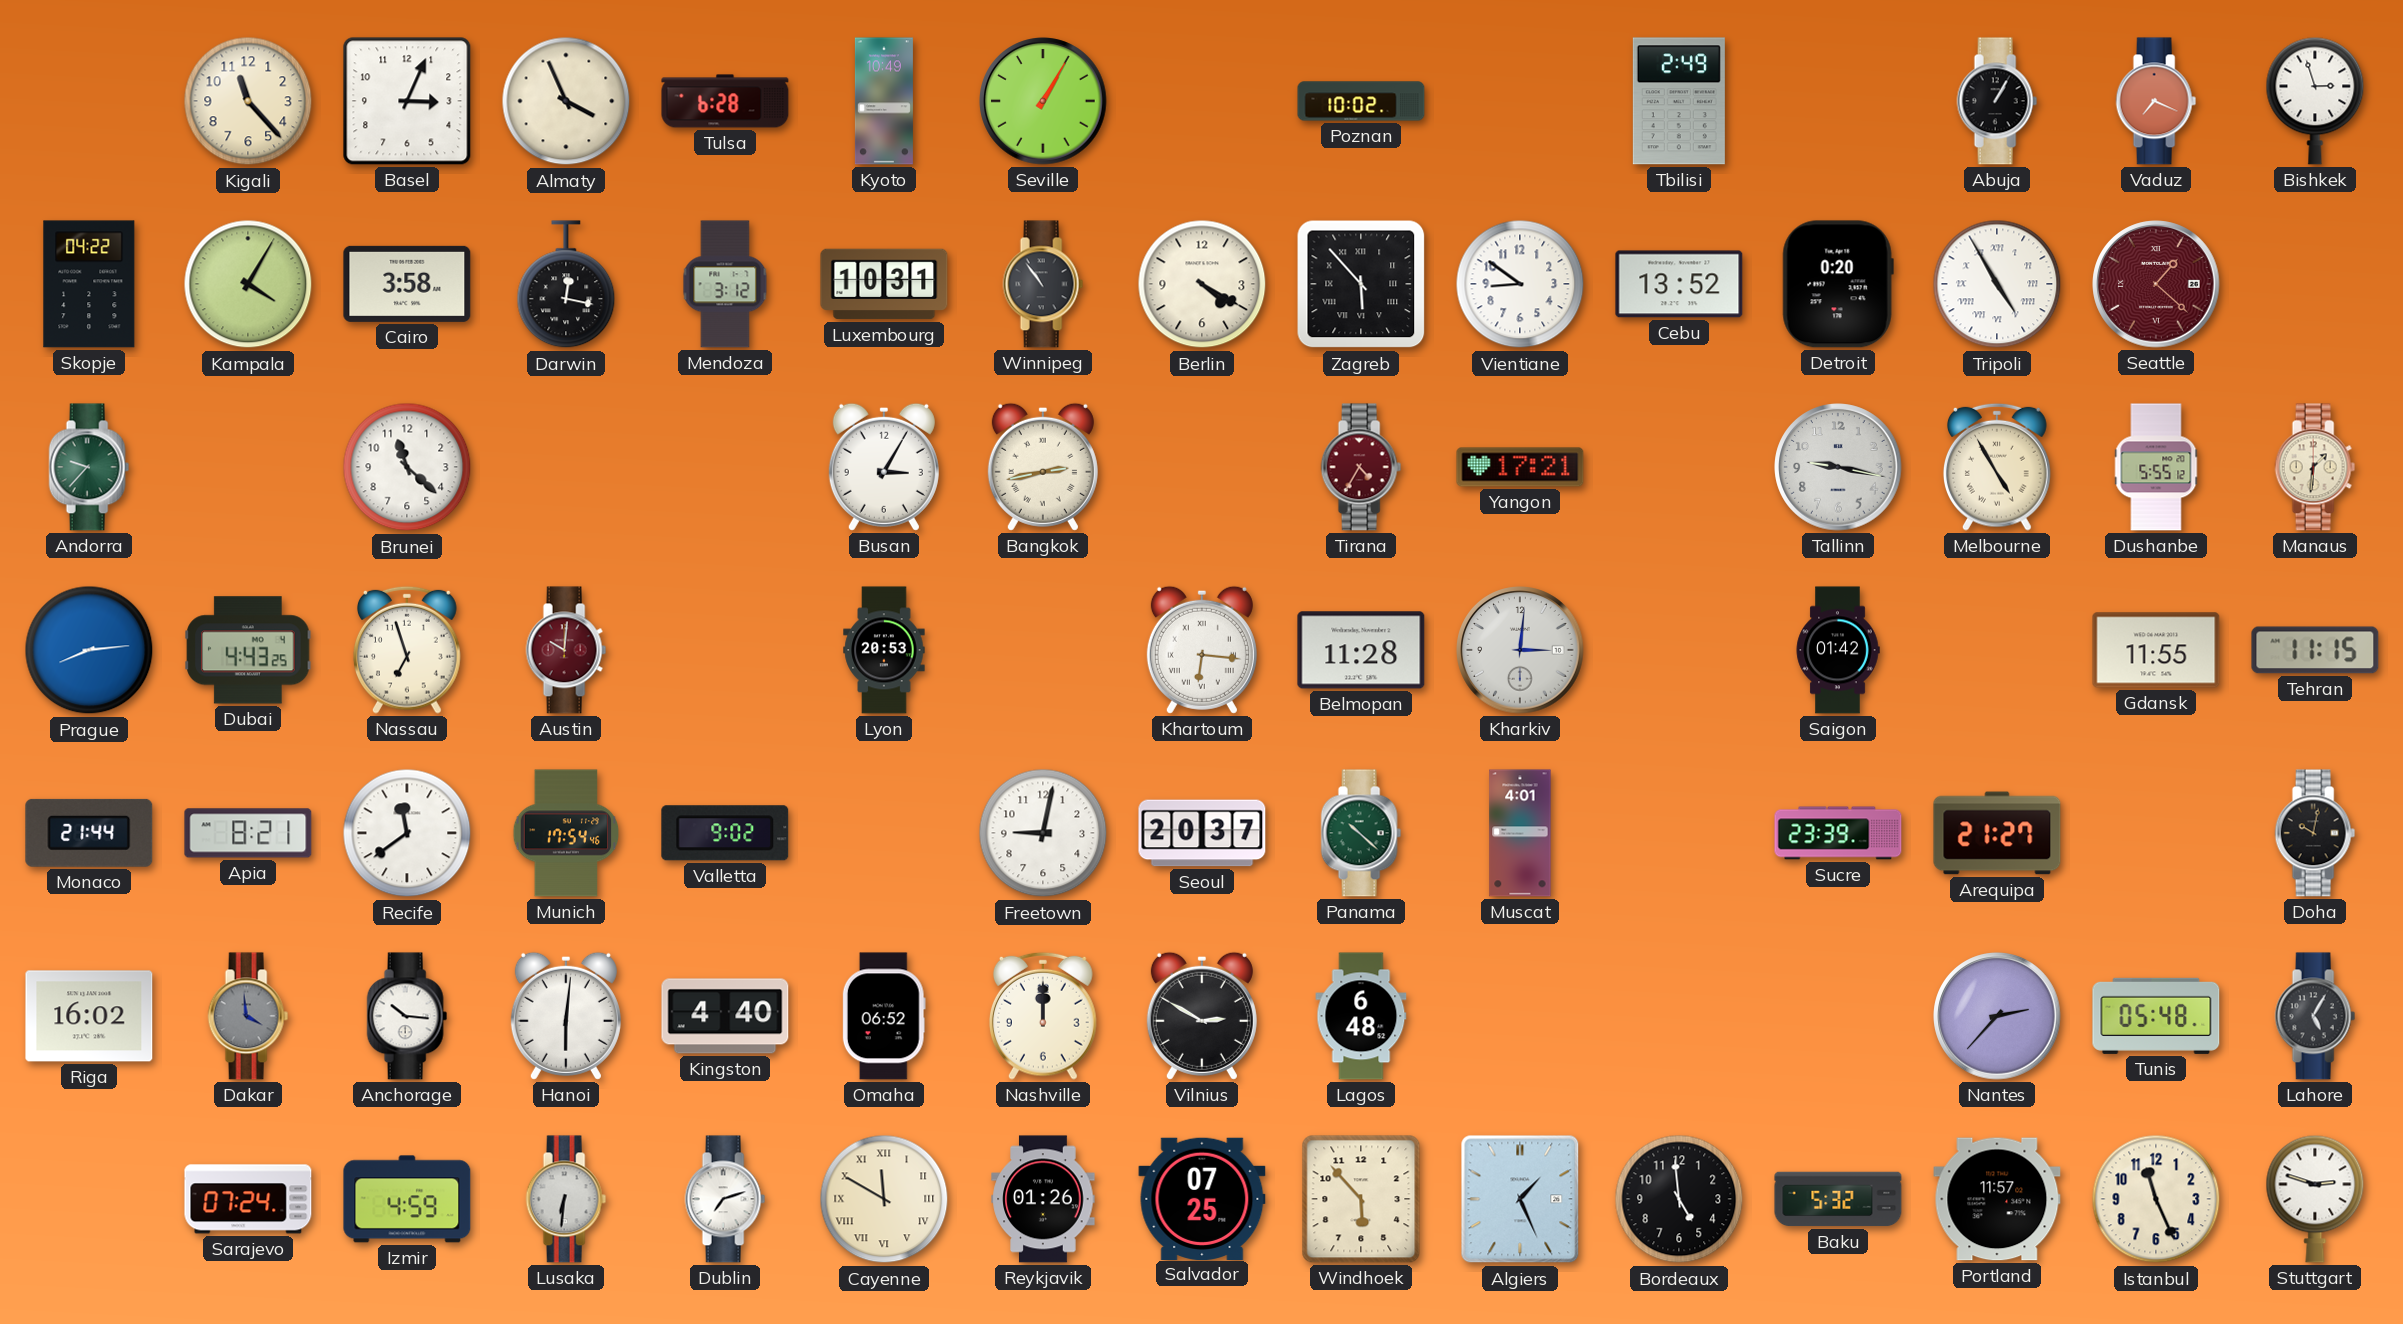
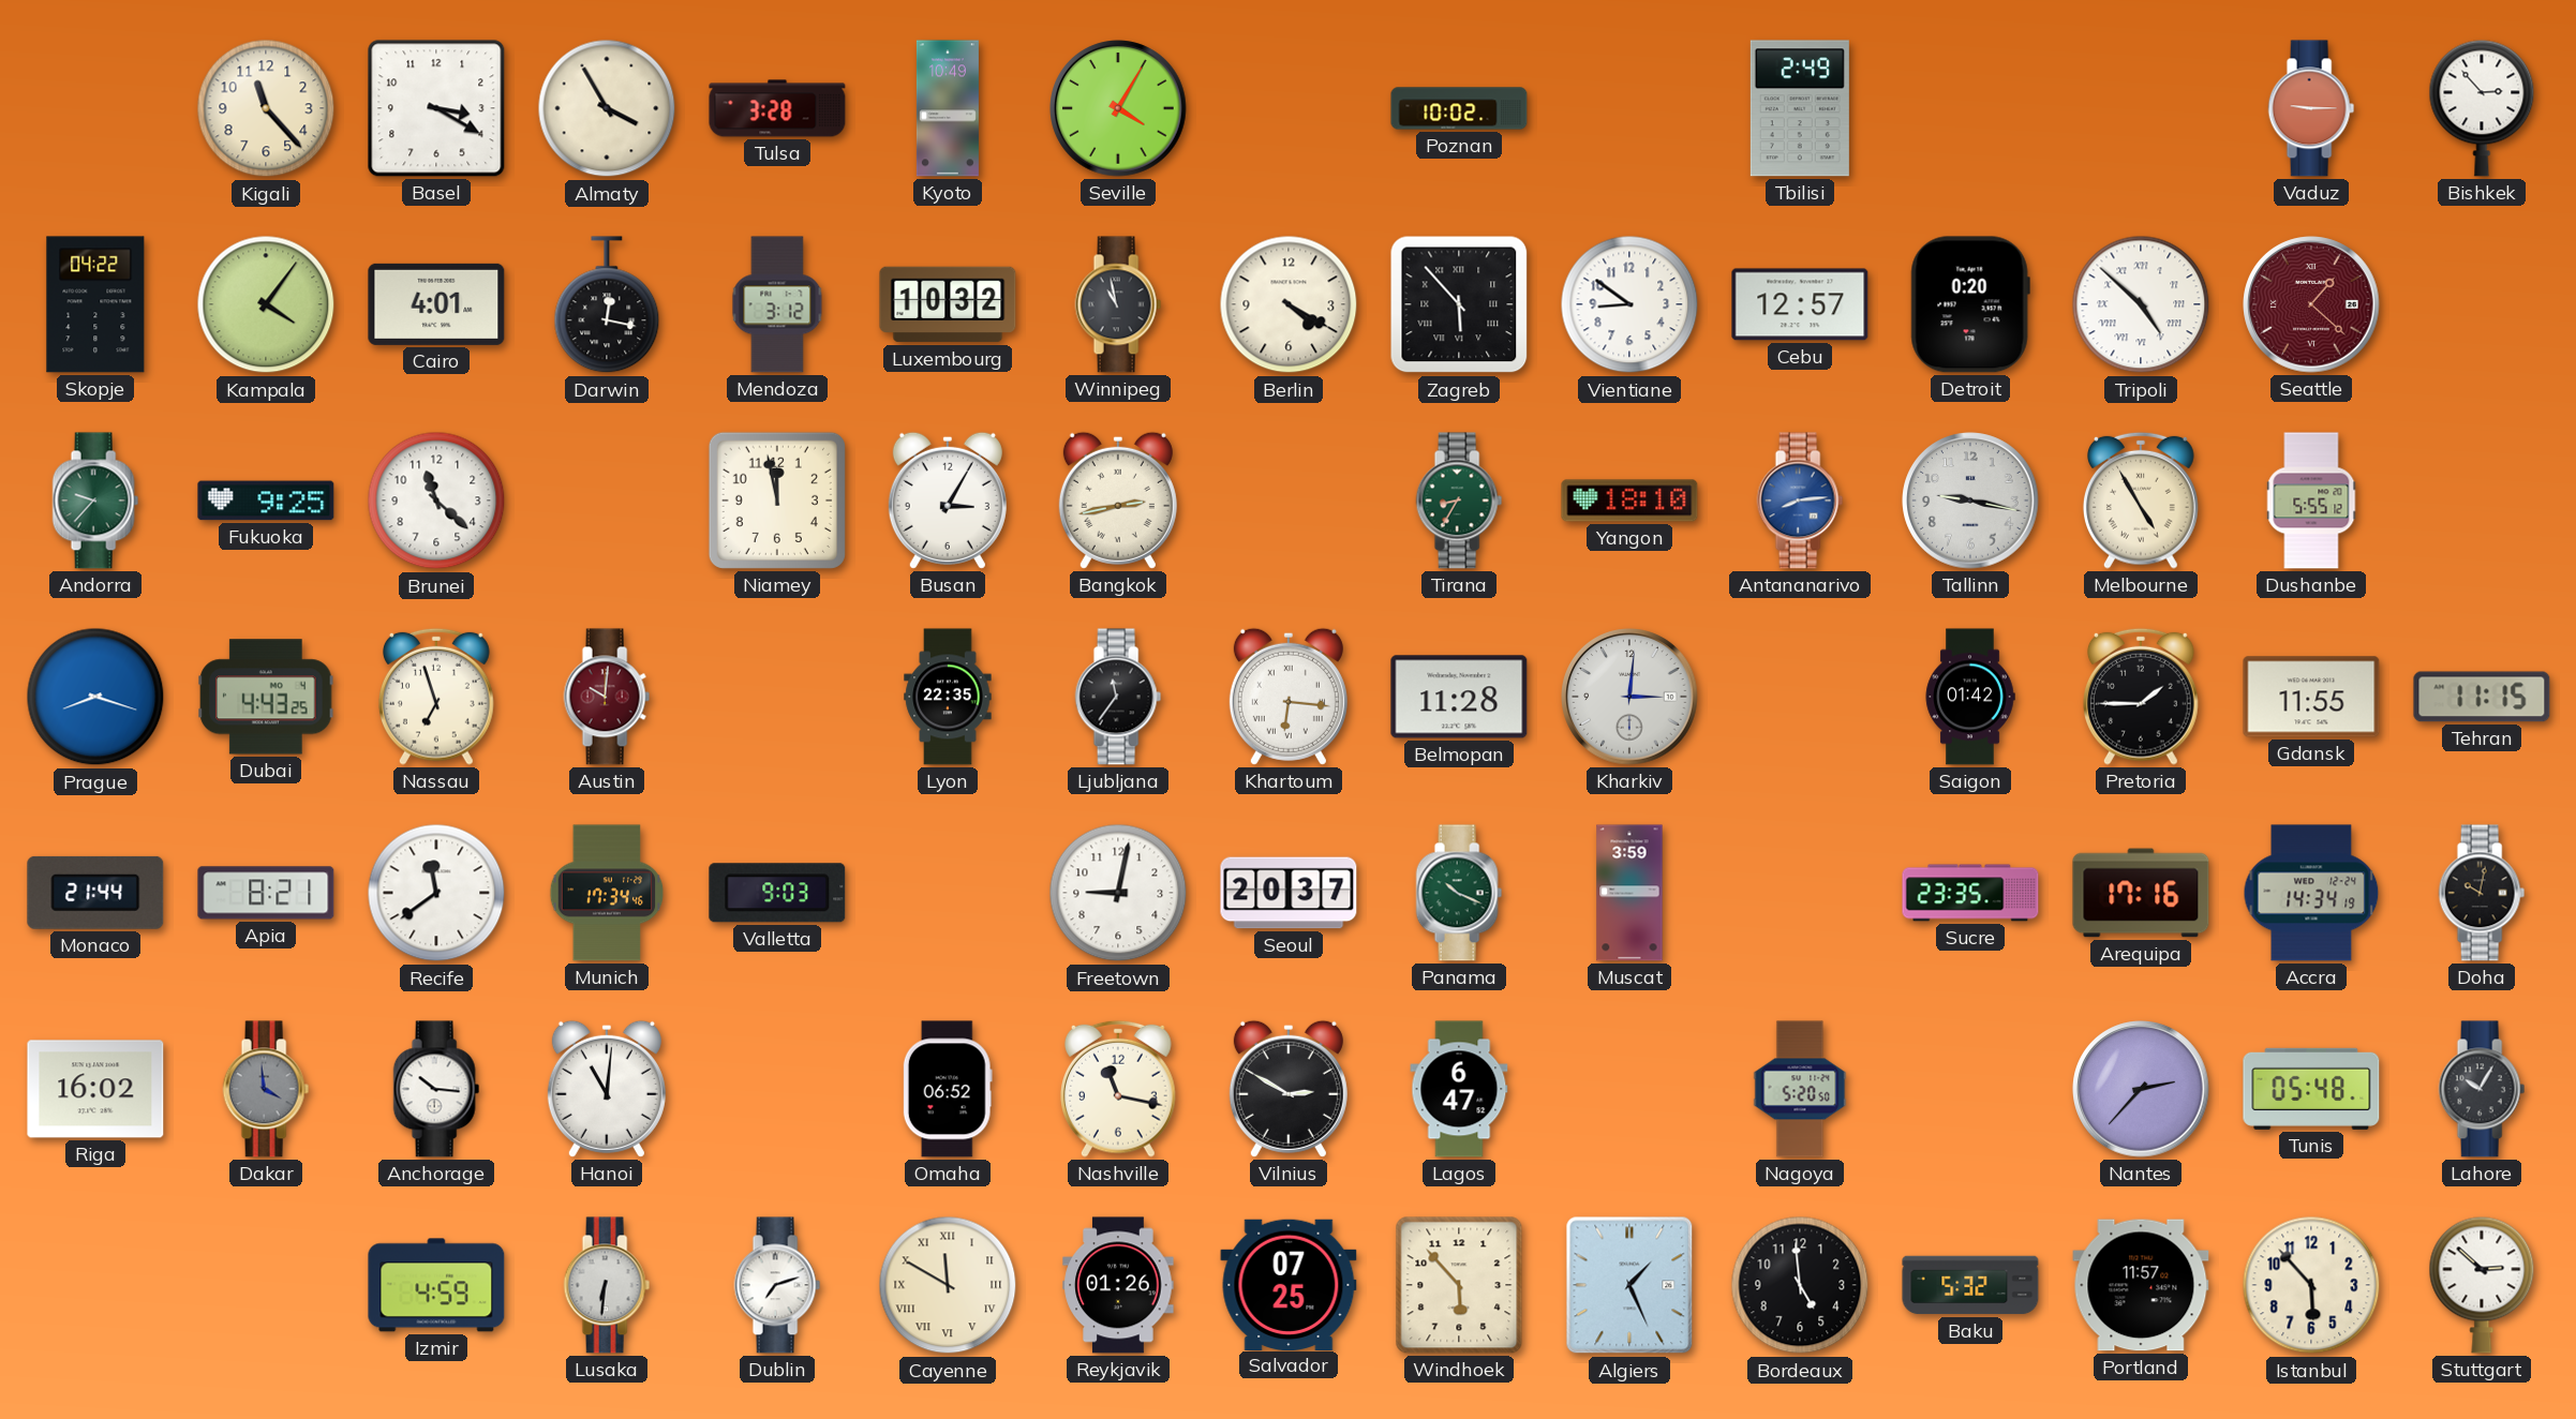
Basel: 3:04 -> 3:20
Almaty: 3:56 -> 3:55
Tulsa: 6:28 -> 3:28
Seville: 1:05 -> 4:05
Abuja: 1:05 -> none
Vaduz: 7:19 -> 9:15
Bishkek: 2:57 -> 2:53
Kampala: 4:05 -> 4:06
Cairo: 3:58 -> 4:01
Luxembourg: 10:31 -> 10:32
Winnipeg: 10:54 -> 10:58
Cebu: 13:52 -> 12:57
Tripoli: 4:55 -> 4:52
Fukuoka: none -> 9:25
Niamey: none -> 11:58
Tirana: 4:35 -> 8:35
Tirana dial: burgundy -> green
Yangon: 17:21 -> 18:10
Antananarivo: none -> 8:14
Manaus: 1:31 -> none
Prague: 8:14 -> 8:18
Lyon: 20:53 -> 22:35
Ljubljana: none -> 11:36
Pretoria: none -> 1:45
Munich: 17:54 -> 17:34
Valletta: 9:02 -> 9:03
Panama: 10:22 -> 10:19
Muscat: 4:01 -> 3:59
Sucre: 23:39 -> 23:35
Arequipa: 21:27 -> 17:16
Accra: none -> 14:34
Hanoi: 6:01 -> 11:01
Kingston: 4:40 -> none
Nashville: 12:00 -> 11:17
Lagos: 6:48 -> 6:47
Nagoya: none -> 5:20
Lahore: 5:05 -> 10:05
Sarajevo: 07:24 -> none
Istanbul: 11:26 -> 5:53
Stuttgart: 2:48 -> 2:52
